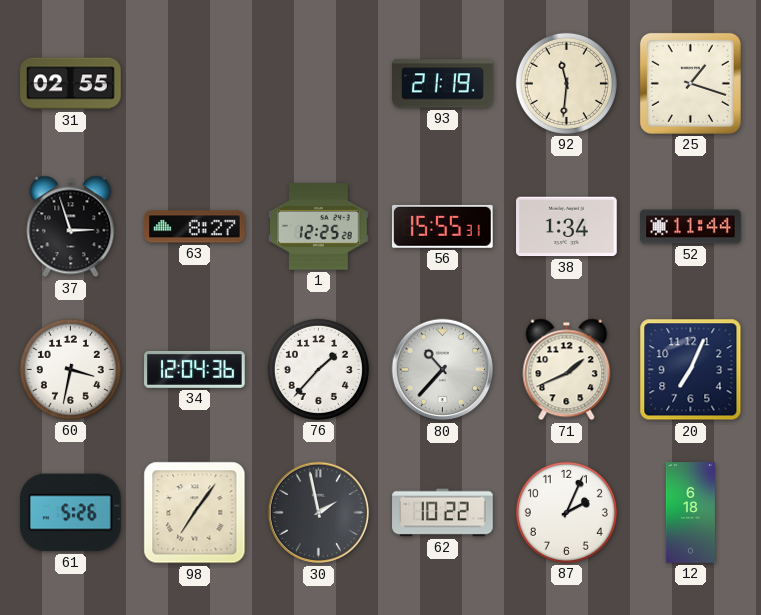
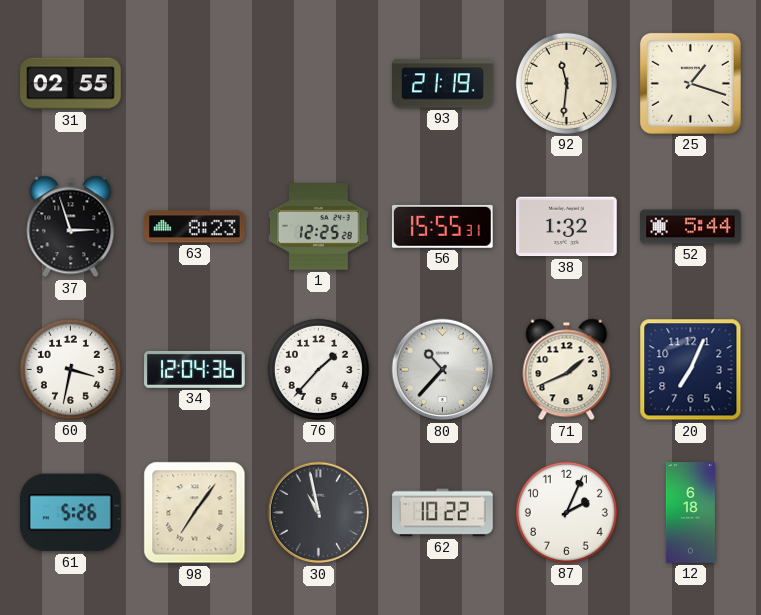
63: 8:27 -> 8:23
38: 1:34 -> 1:32
52: 11:44 -> 5:44
30: 1:58 -> 10:58
